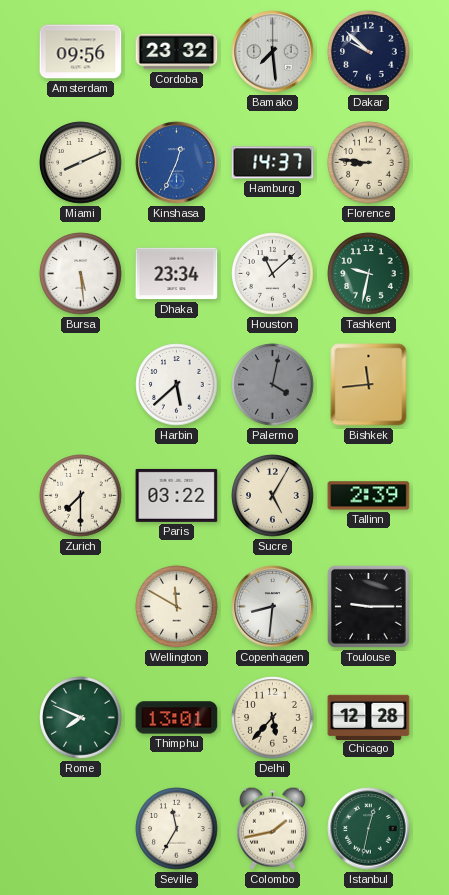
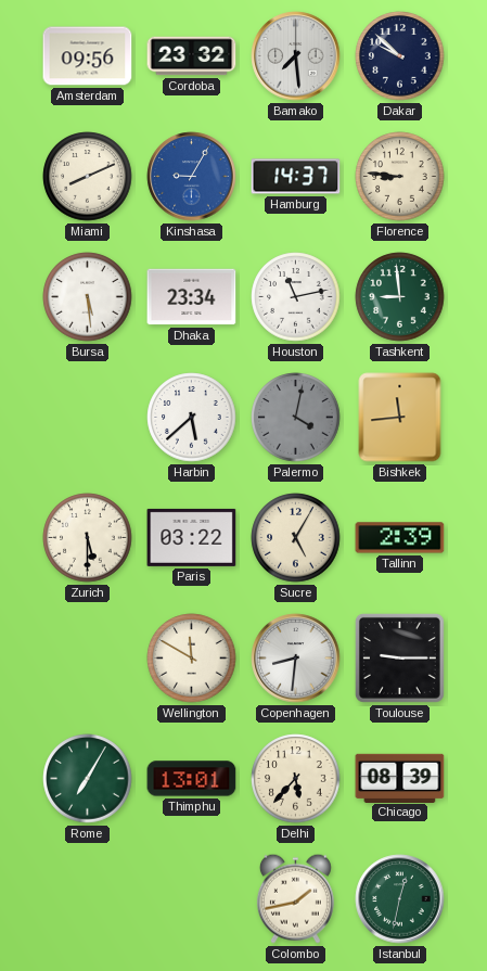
Kinshasa: 12:34 -> 9:05
Houston: 11:08 -> 11:13
Tashkent: 9:32 -> 8:59
Zurich: 7:30 -> 5:30
Rome: 7:49 -> 7:05
Chicago: 12:28 -> 08:39
Seville: 11:35 -> none
